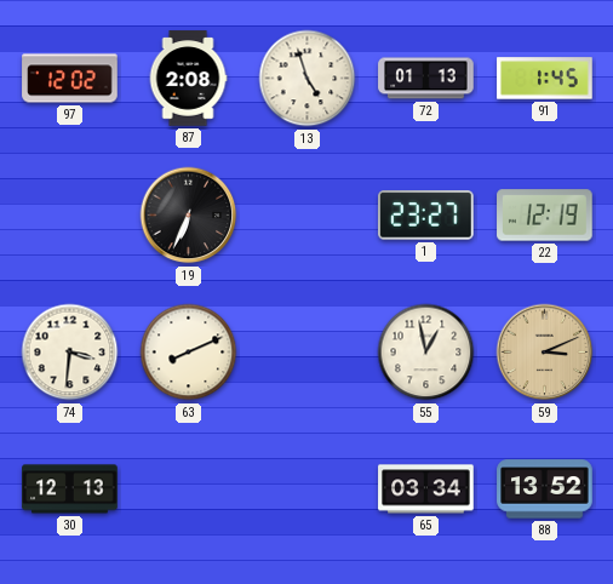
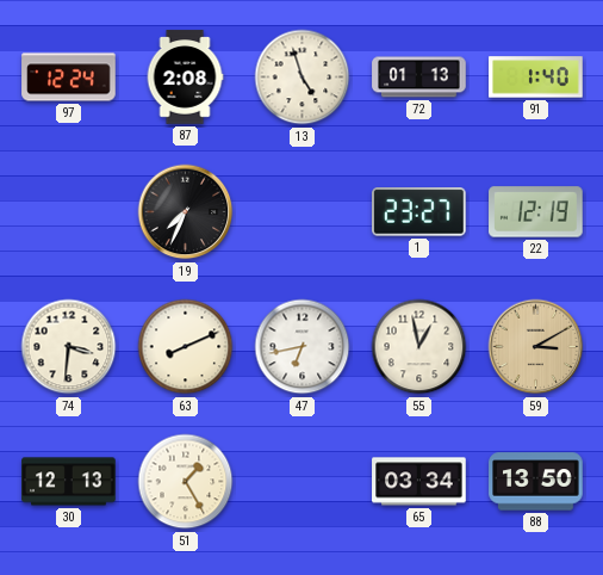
97: 12:02 -> 12:24
91: 1:45 -> 1:40
19: 6:34 -> 7:34
47: none -> 6:43
59: 3:11 -> 3:10
51: none -> 1:25
88: 13:52 -> 13:50
